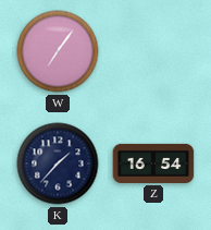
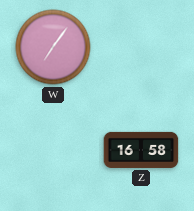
K: 1:37 -> none
Z: 16:54 -> 16:58
